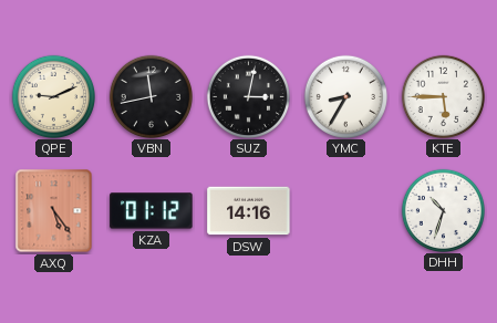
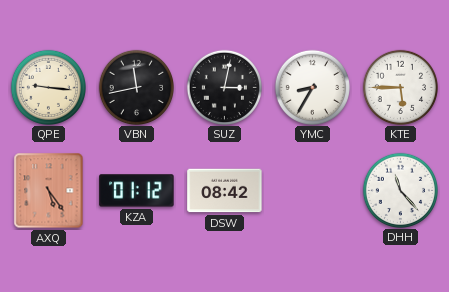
QPE: 9:11 -> 9:16
DSW: 14:16 -> 08:42
DHH: 10:33 -> 11:23
